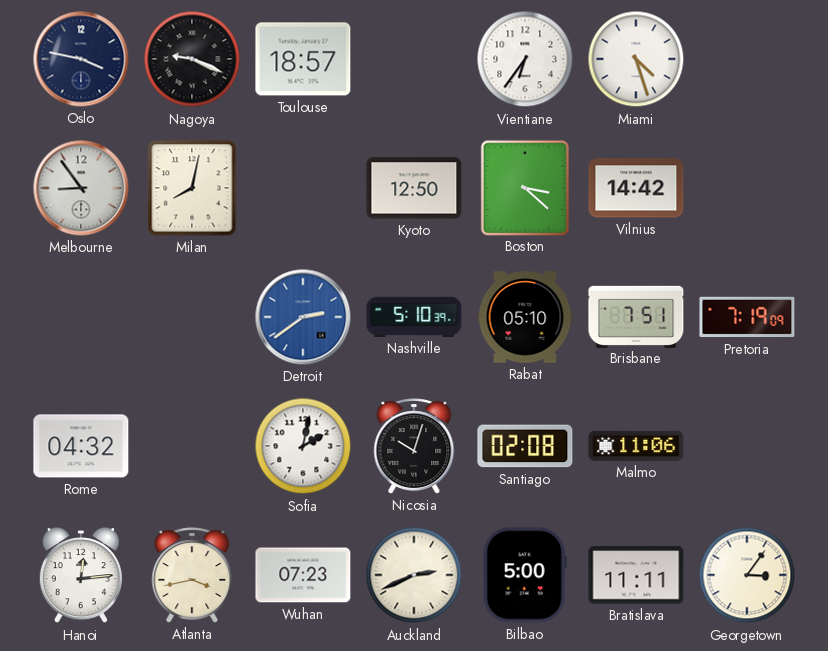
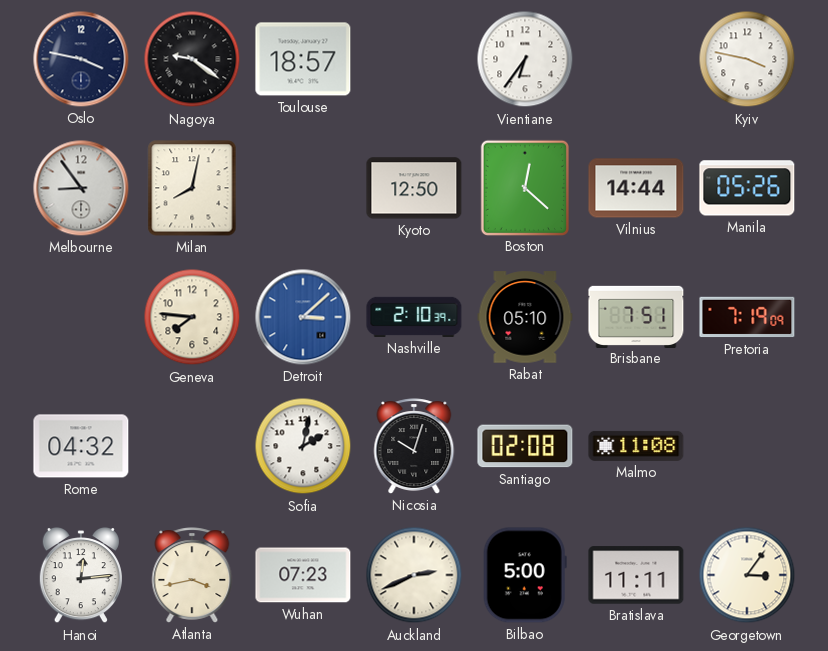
Nagoya: 9:19 -> 9:21
Miami: 4:27 -> none
Kyiv: none -> 3:47
Boston: 3:22 -> 12:22
Vilnius: 14:42 -> 14:44
Manila: none -> 05:26
Geneva: none -> 7:46
Detroit: 2:39 -> 3:08
Nashville: 5:10 -> 2:10
Malmo: 11:06 -> 11:08
